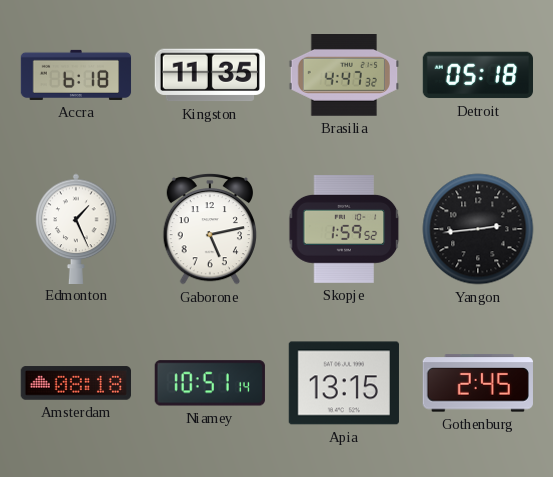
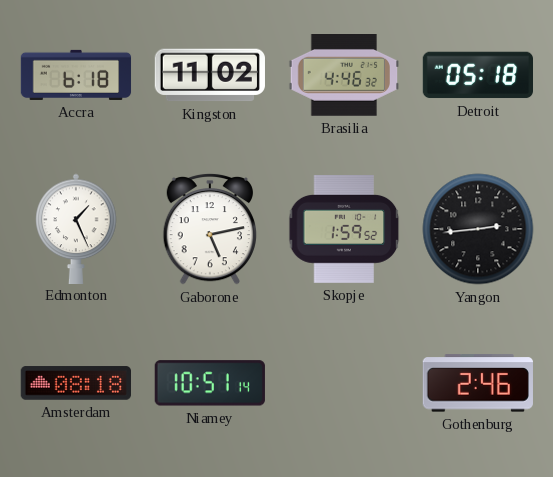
Kingston: 11:35 -> 11:02
Brasilia: 4:47 -> 4:46
Apia: 13:15 -> none
Gothenburg: 2:45 -> 2:46
